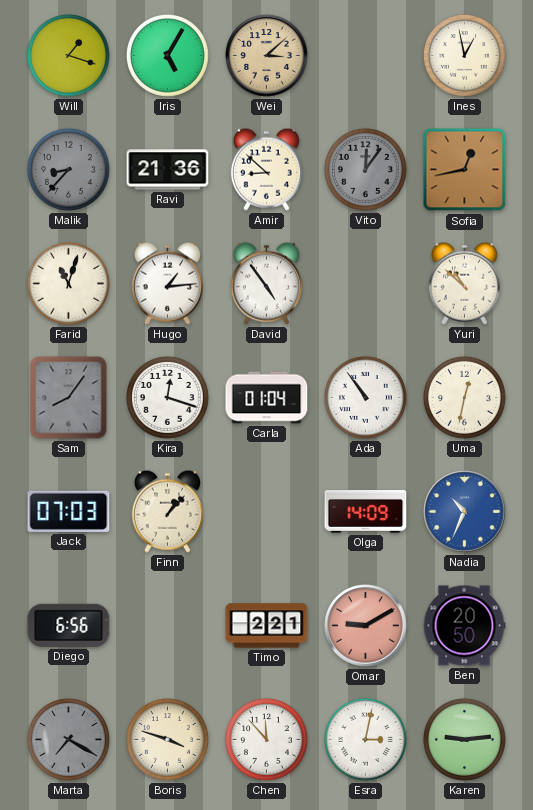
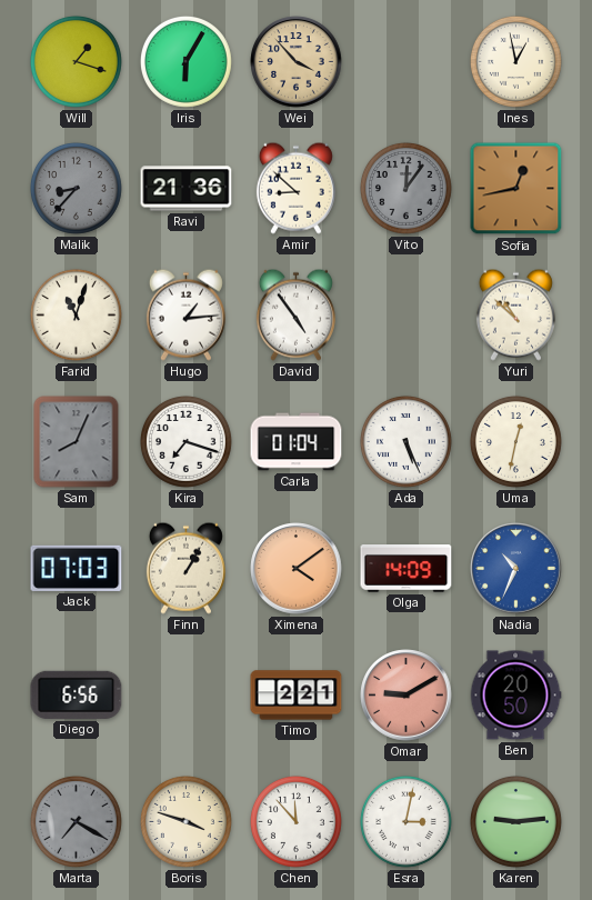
Iris: 5:05 -> 6:05
Wei: 3:08 -> 3:53
Sam: 8:06 -> 8:04
Kira: 12:18 -> 7:18
Ada: 10:54 -> 5:26
Finn: 1:07 -> 1:05
Ximena: none -> 4:09
